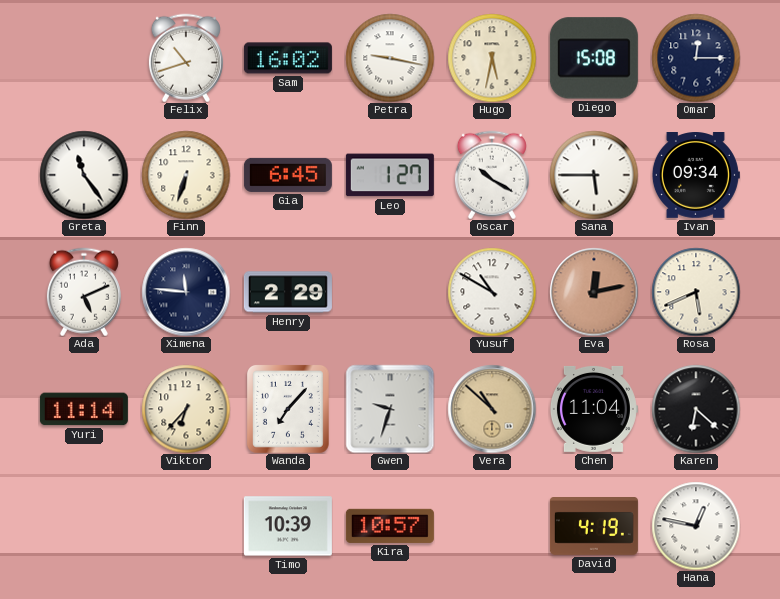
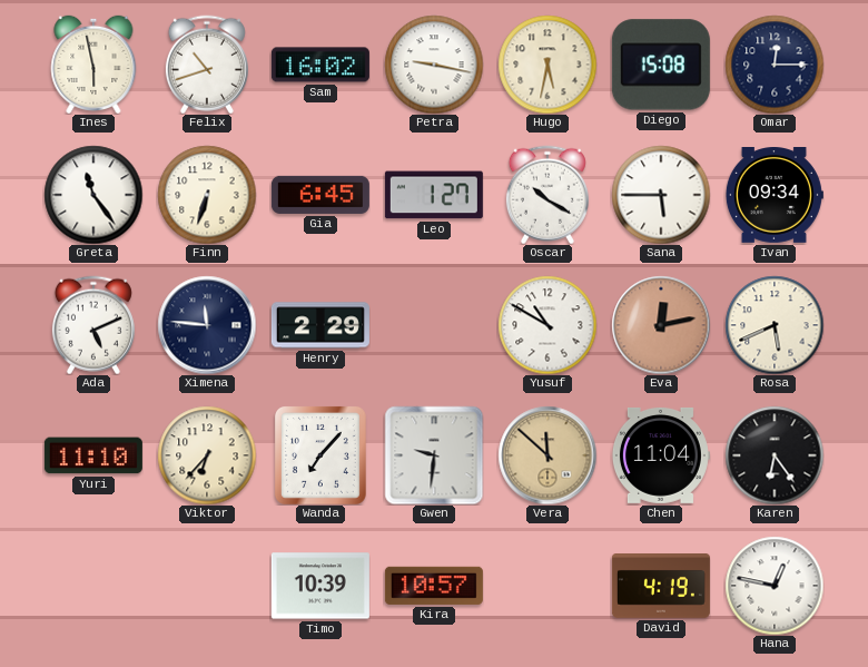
Ines: none -> 5:58
Yuri: 11:14 -> 11:10
Gwen: 9:33 -> 9:31
Vera: 10:52 -> 11:52
Karen: 6:22 -> 6:24
